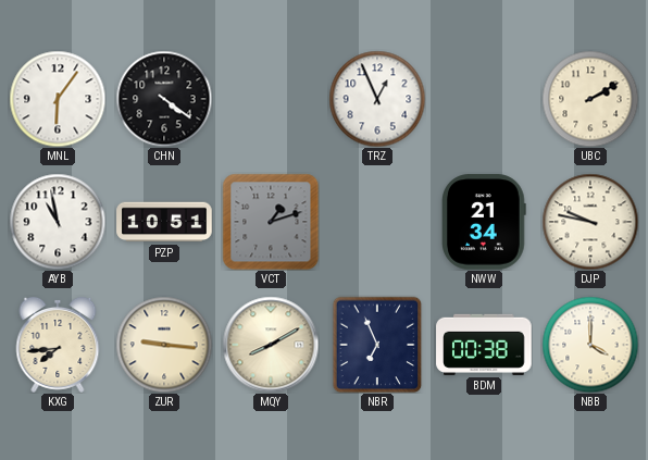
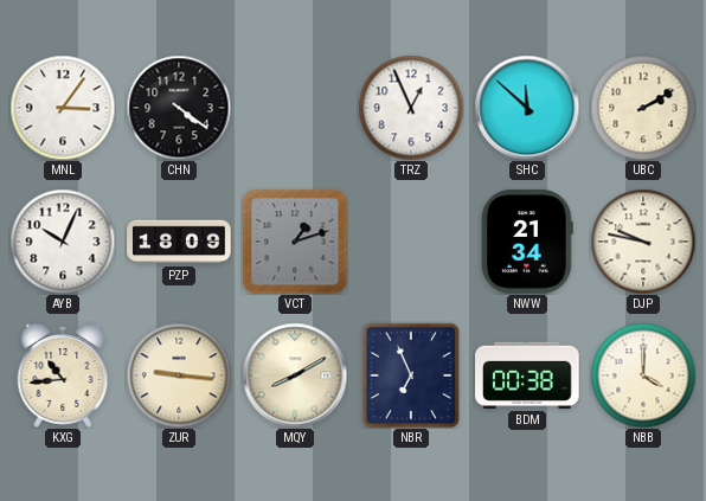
MNL: 6:06 -> 3:06
SHC: none -> 11:52
AYB: 10:58 -> 10:04
PZP: 10:51 -> 18:09
KXG: 7:44 -> 10:44
